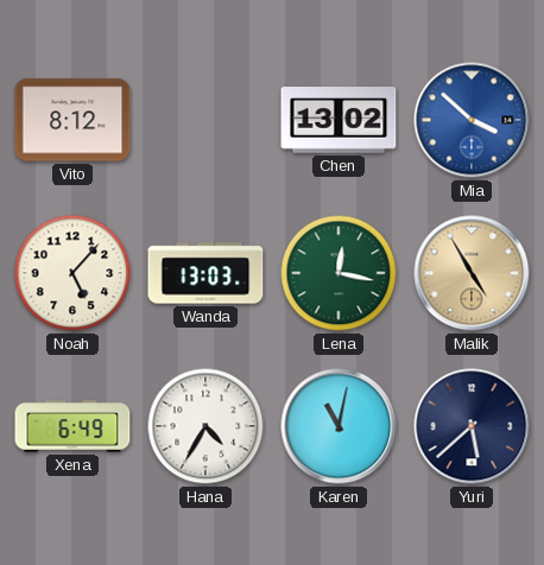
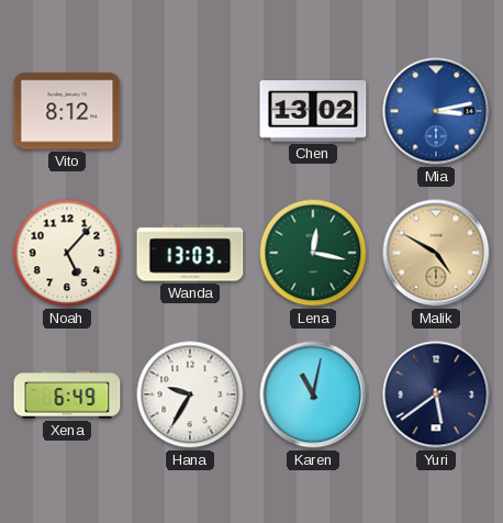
Mia: 3:52 -> 3:13
Malik: 4:55 -> 4:50
Hana: 4:35 -> 9:35
Yuri: 5:38 -> 5:39
